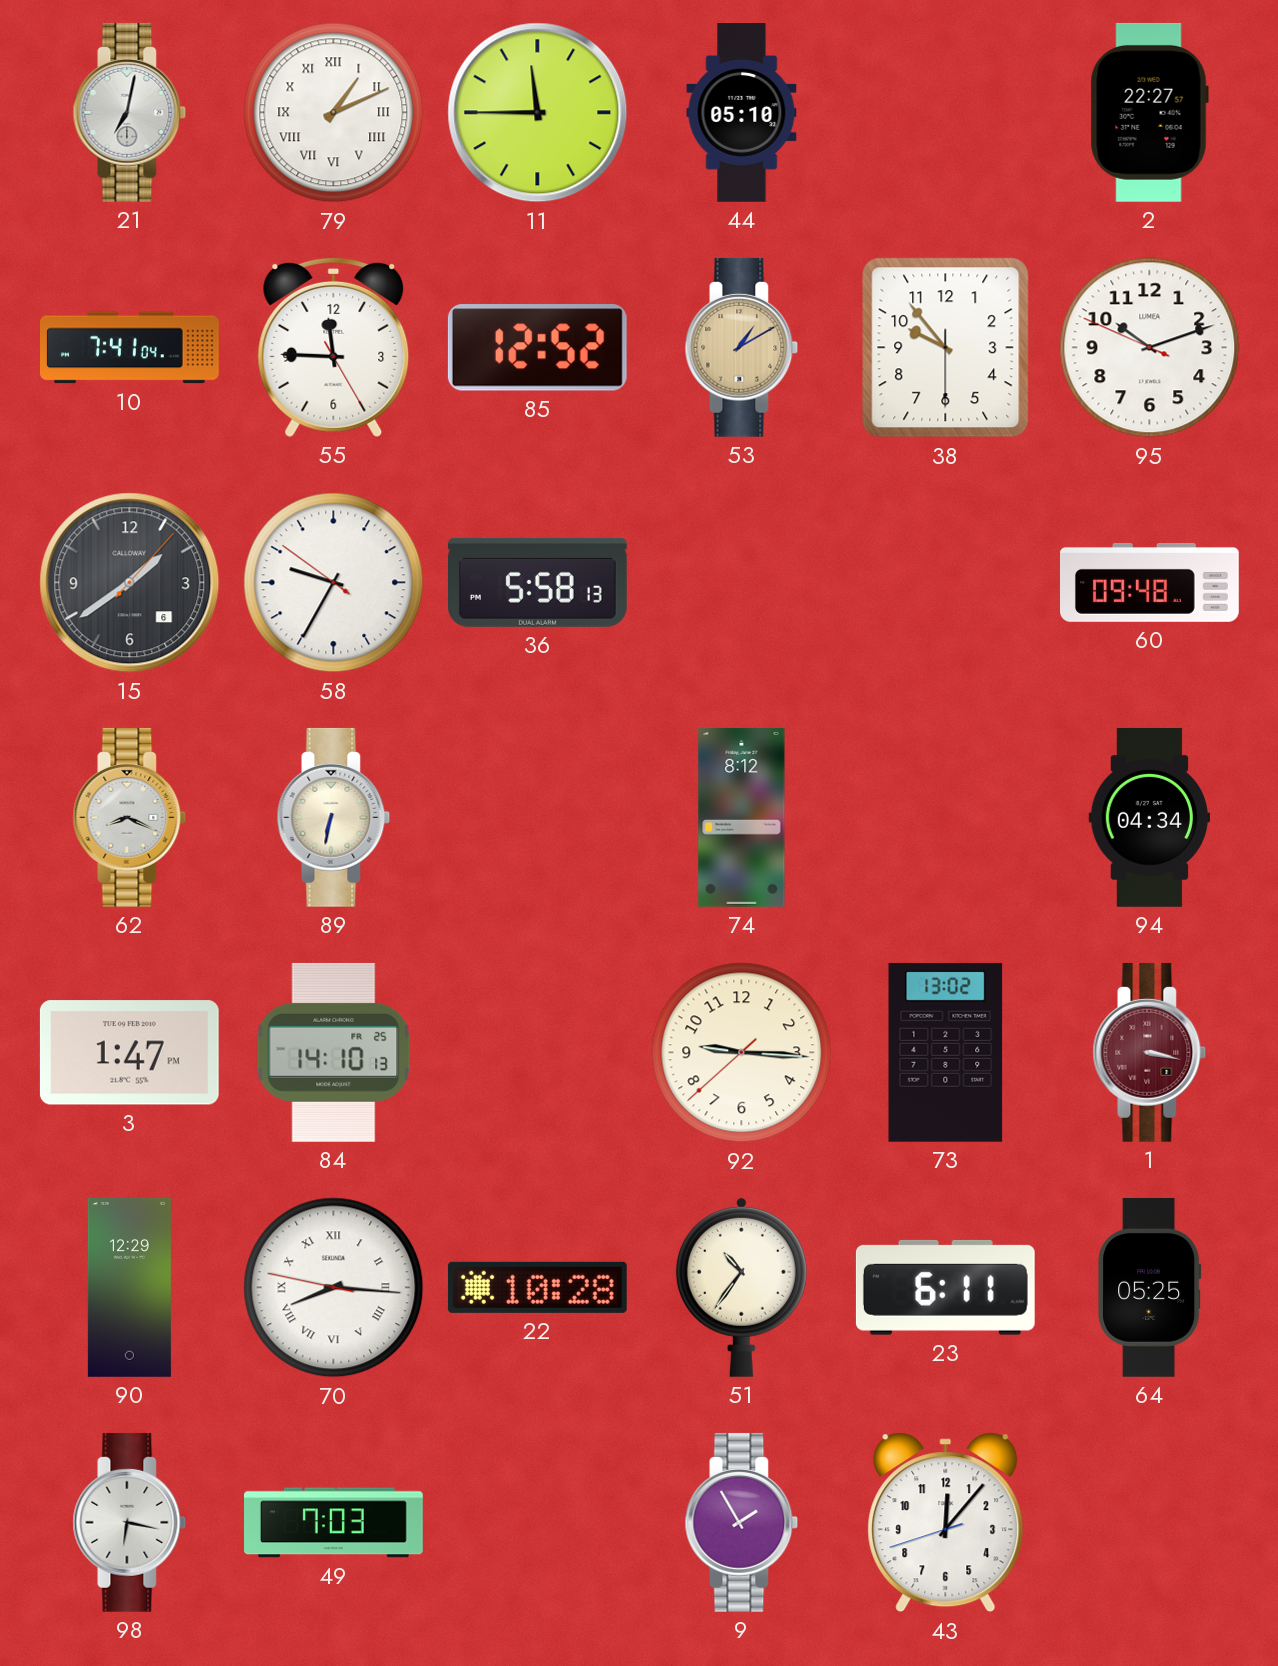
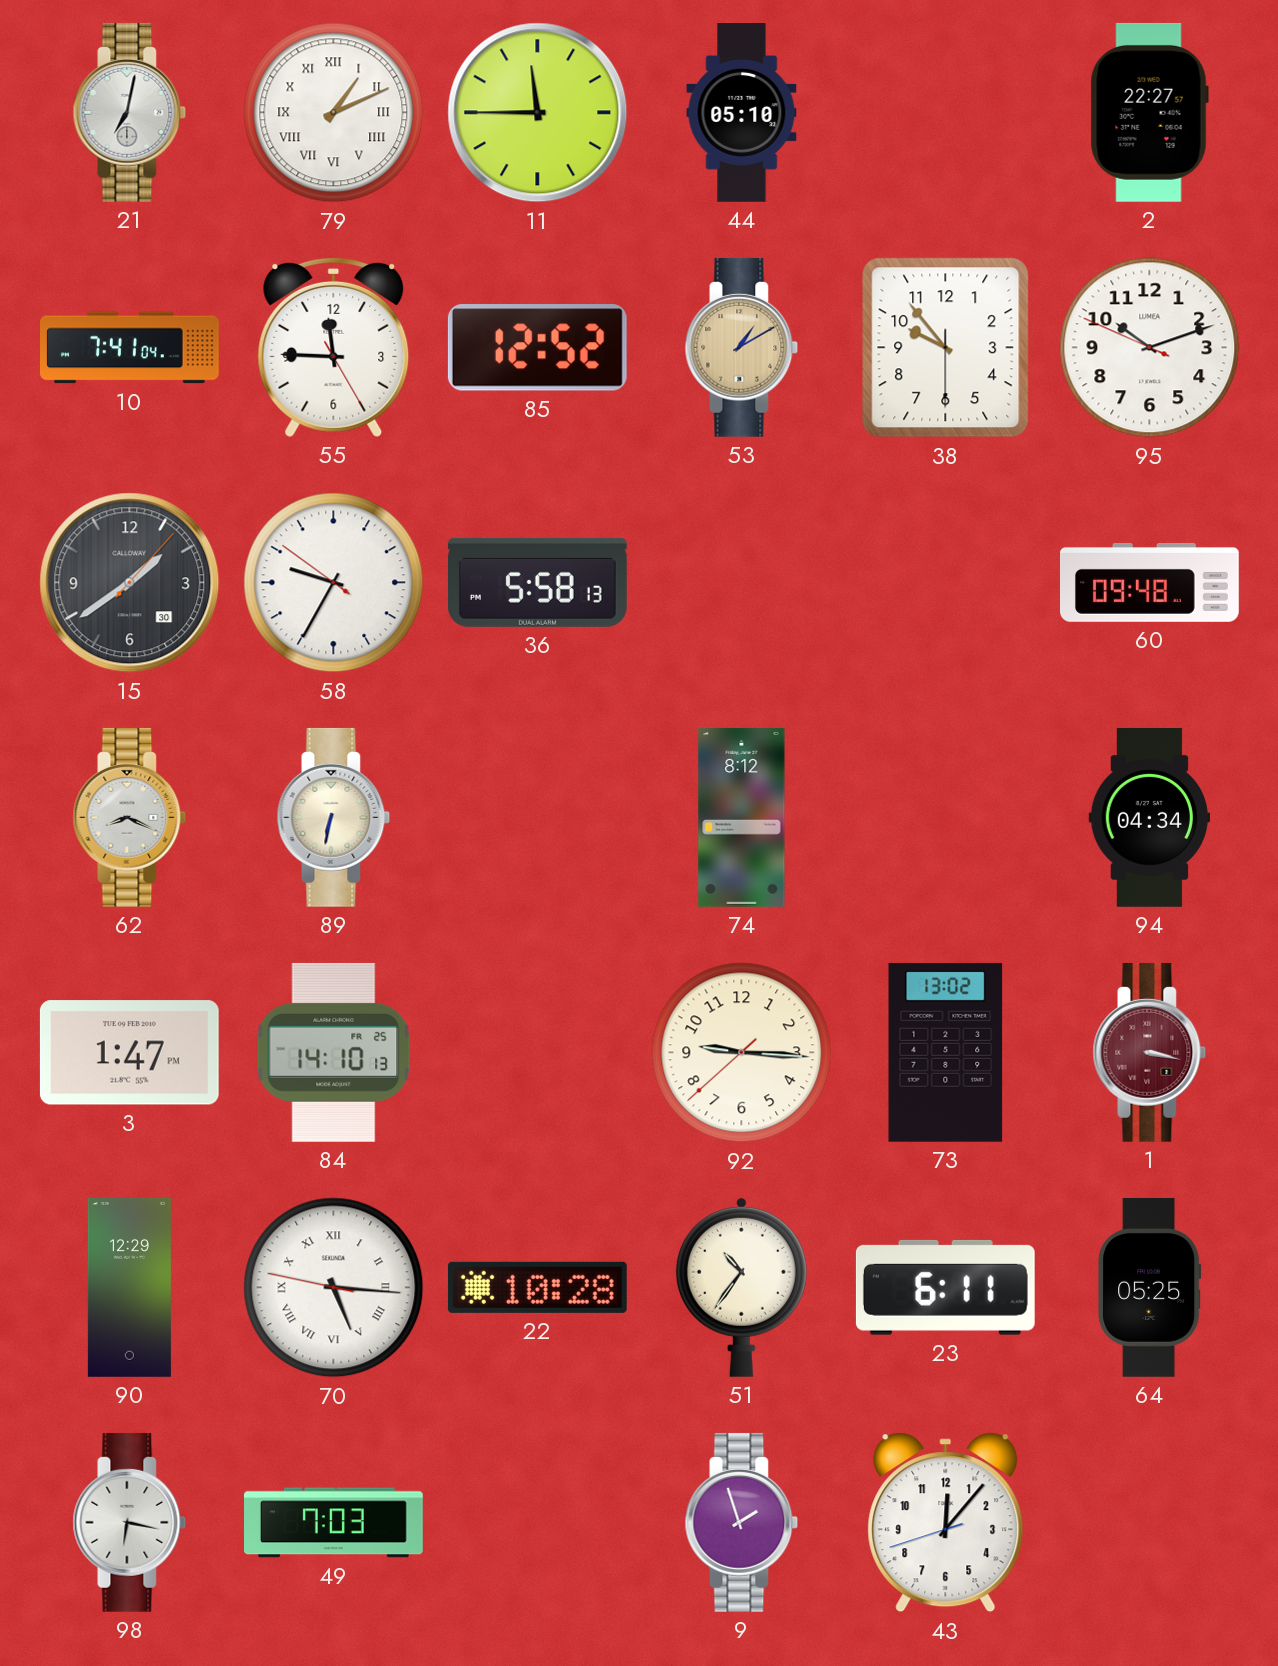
15 date: 6 -> 30
70: 8:15 -> 5:15
9: 1:55 -> 1:57
